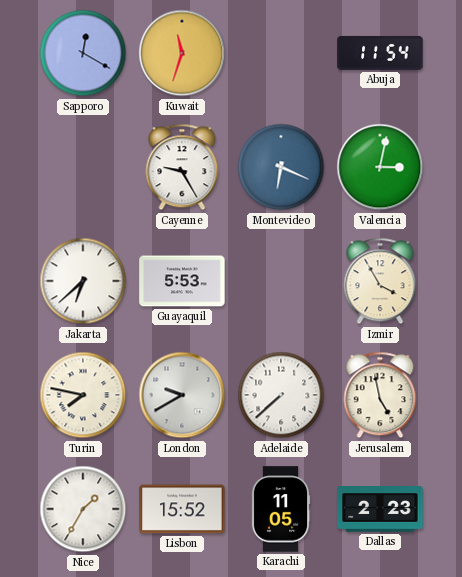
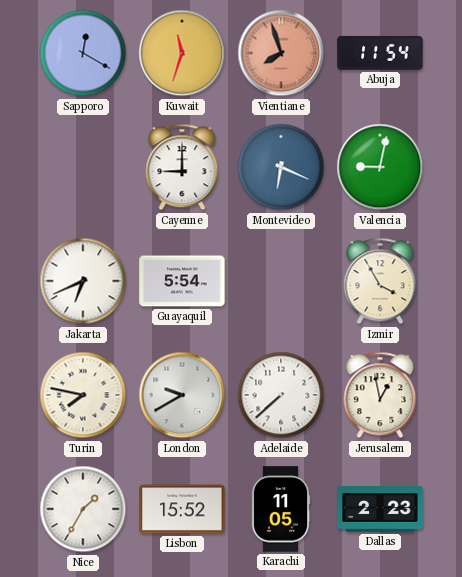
Vientiane: none -> 7:57
Cayenne: 9:25 -> 9:00
Valencia: 3:02 -> 9:02
Jakarta: 6:38 -> 6:41
Guayaquil: 5:53 -> 5:54
Jerusalem: 4:58 -> 12:58
